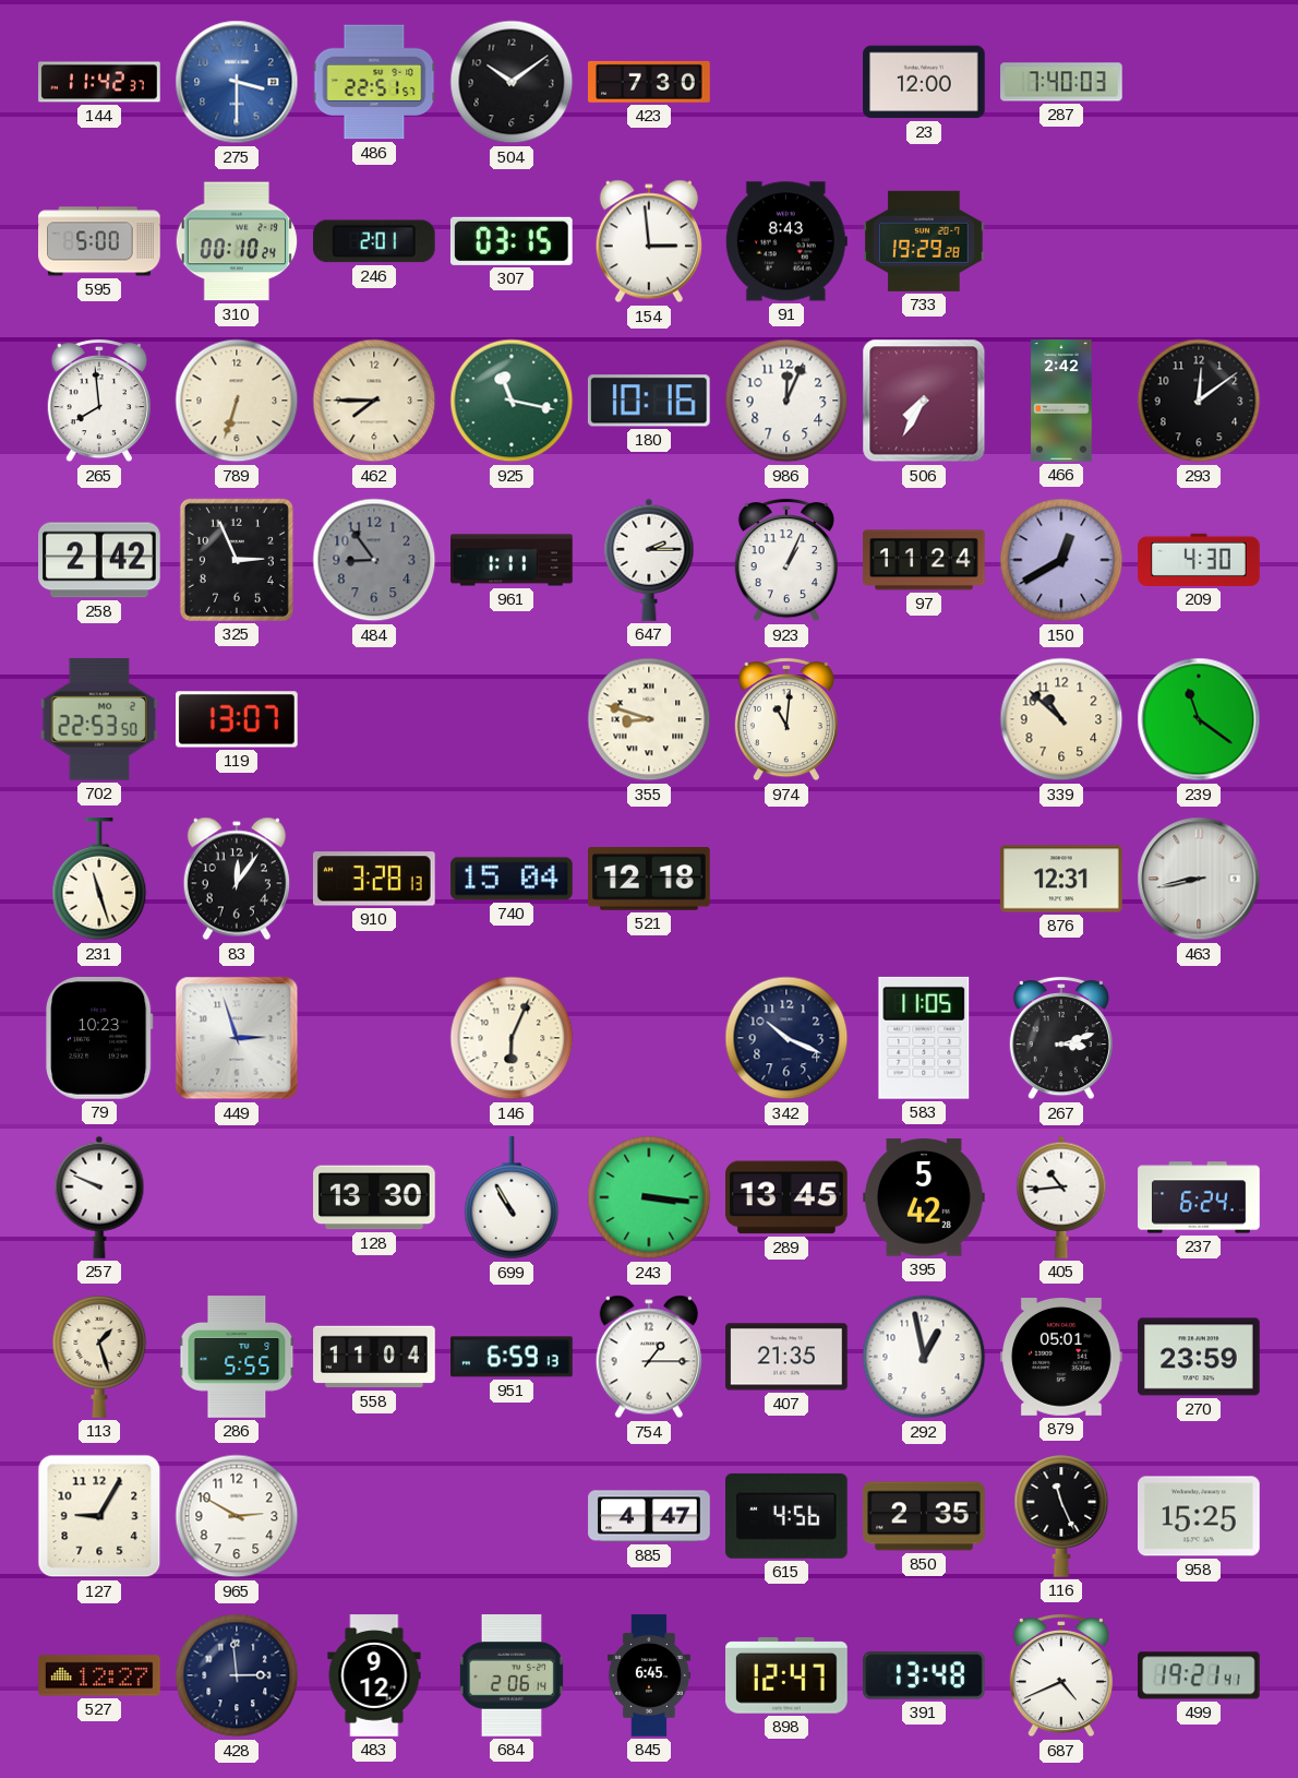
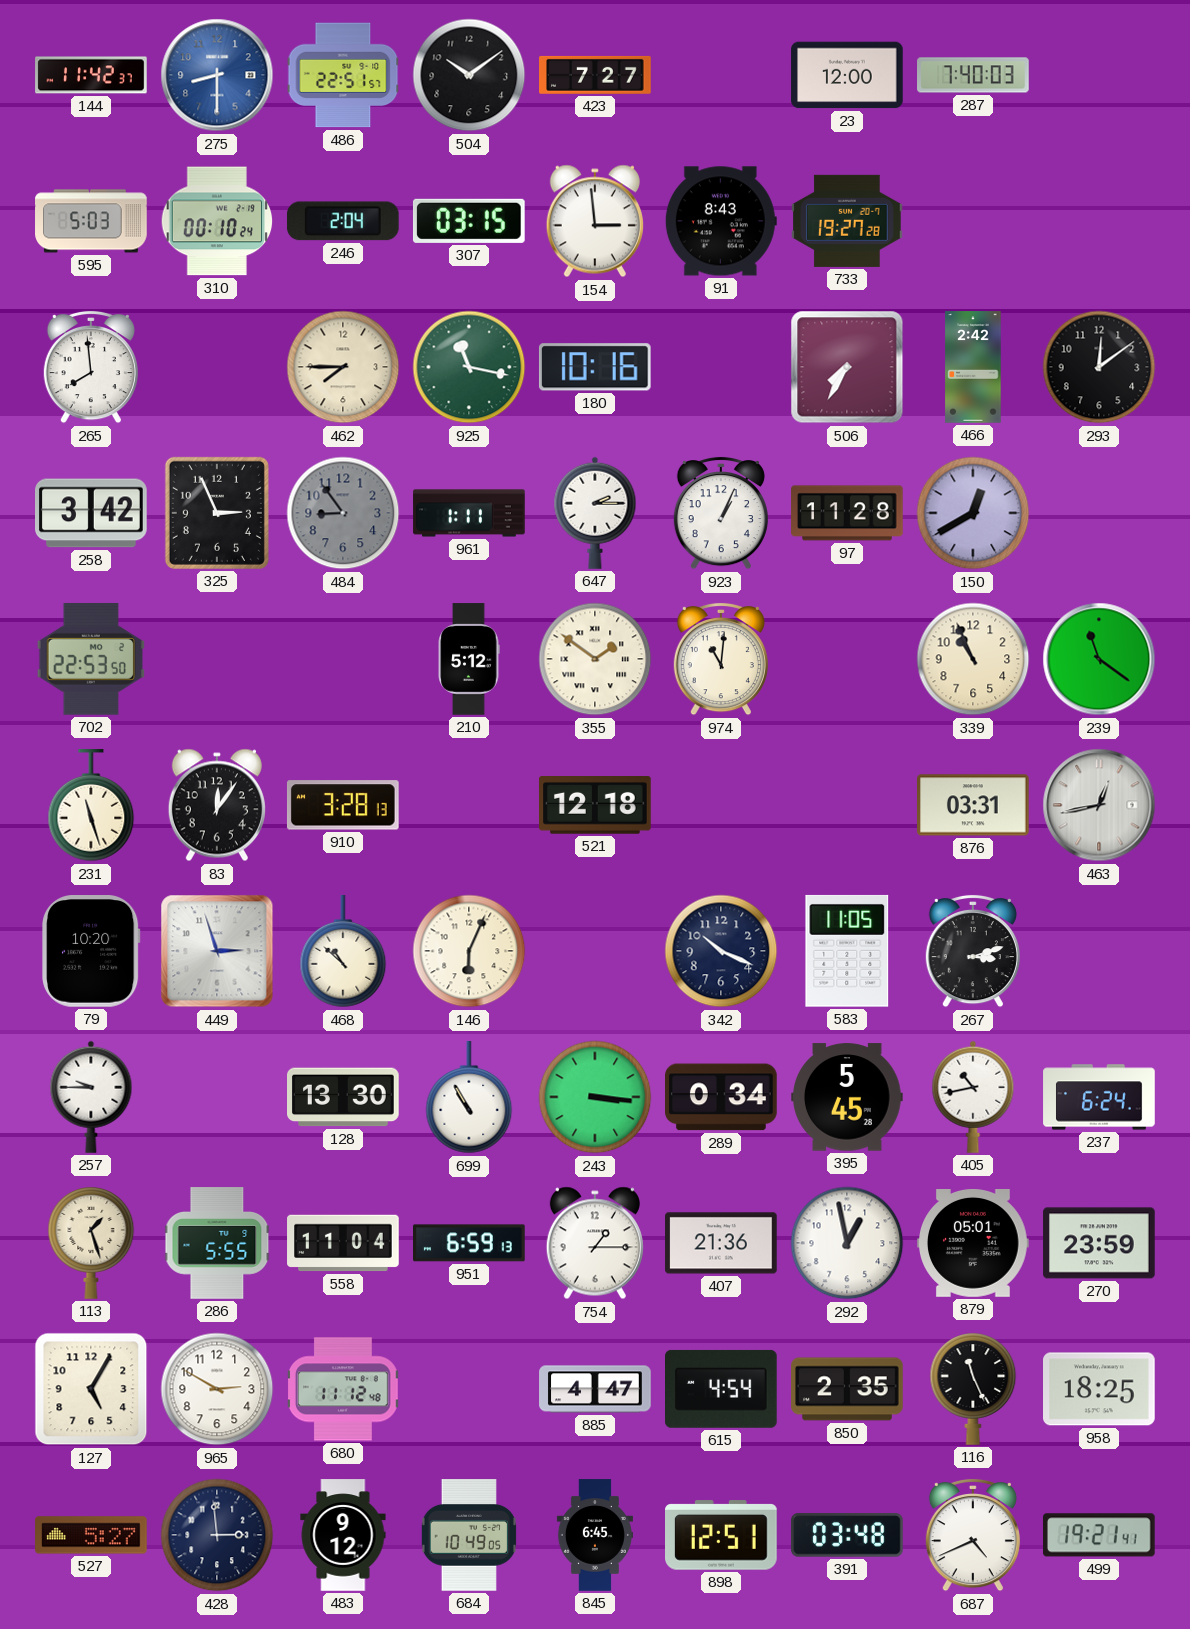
275: 3:30 -> 8:30
423: 7:30 -> 7:27
595: 5:00 -> 5:03
246: 2:01 -> 2:04
733: 19:29 -> 19:27
789: 6:33 -> none
986: 12:04 -> none
258: 2:42 -> 3:42
97: 11:24 -> 11:28
209: 4:30 -> none
119: 13:07 -> none
210: none -> 5:12
355: 8:48 -> 1:51
339: 10:52 -> 10:56
740: 15:04 -> none
876: 12:31 -> 03:31
463: 8:43 -> 12:43
79: 10:23 -> 10:20
468: none -> 10:52
257: 9:49 -> 9:45
289: 13:45 -> 0:34
395: 5:42 -> 5:45
405: 10:44 -> 10:43
407: 21:35 -> 21:36
127: 9:05 -> 5:05
680: none -> 11:12
615: 4:56 -> 4:54
958: 15:25 -> 18:25
527: 12:27 -> 5:27
684: 2:06 -> 10:49
898: 12:47 -> 12:51
391: 13:48 -> 03:48
